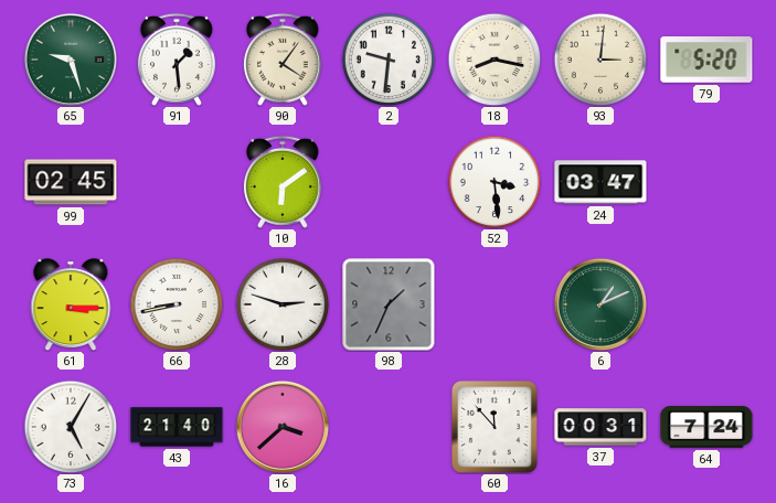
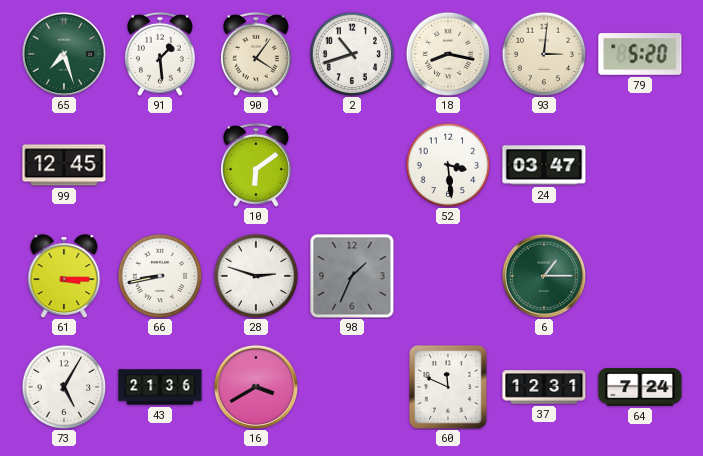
65: 9:27 -> 7:27
2: 9:31 -> 10:42
99: 02:45 -> 12:45
6: 1:11 -> 1:15
43: 21:40 -> 21:36
16: 3:38 -> 3:40
60: 11:53 -> 11:49
37: 00:31 -> 12:31
